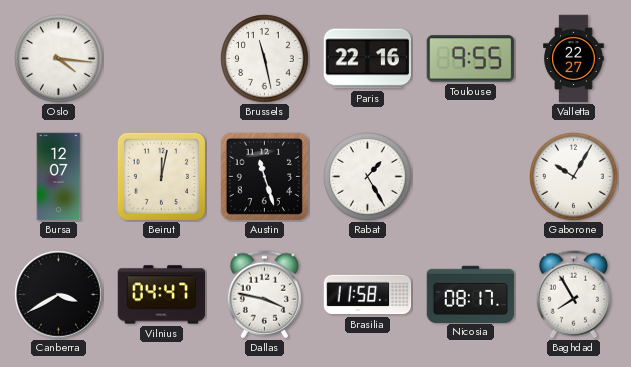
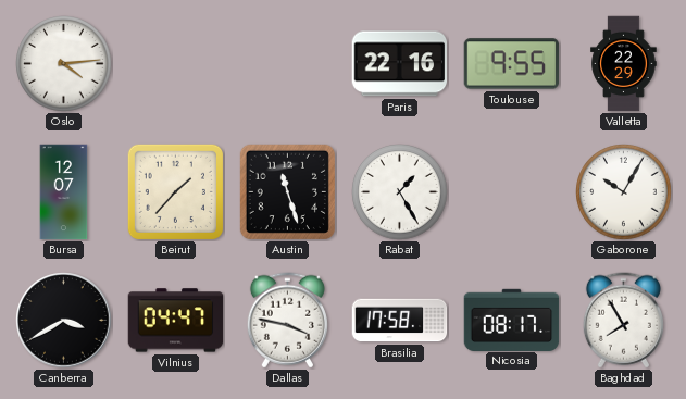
Oslo: 4:16 -> 4:14
Brussels: 11:28 -> none
Valletta: 22:27 -> 22:29
Beirut: 12:02 -> 1:37
Brasilia: 11:58 -> 17:58
